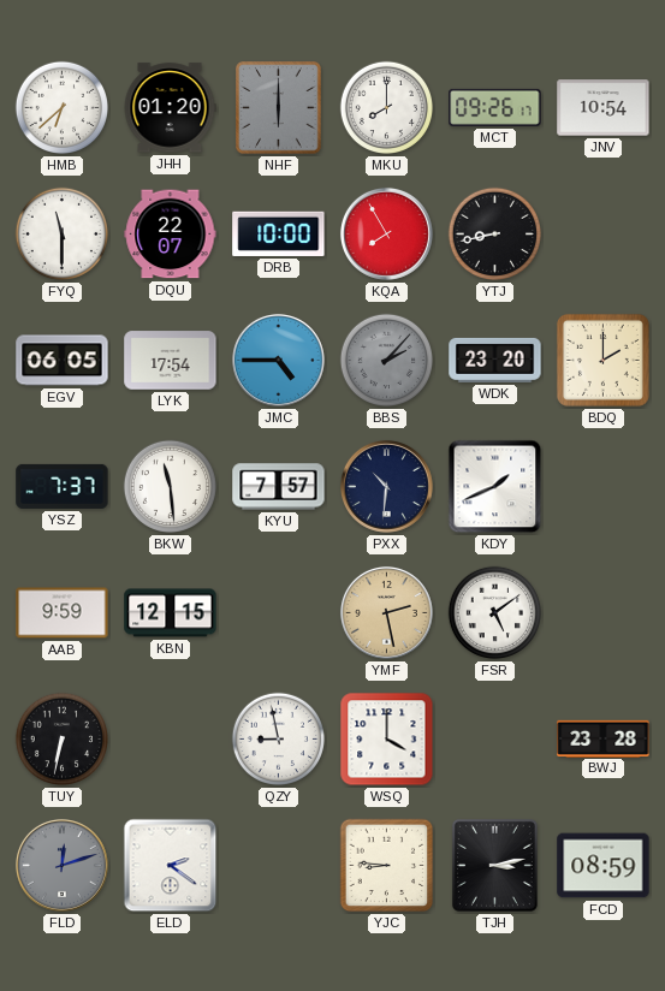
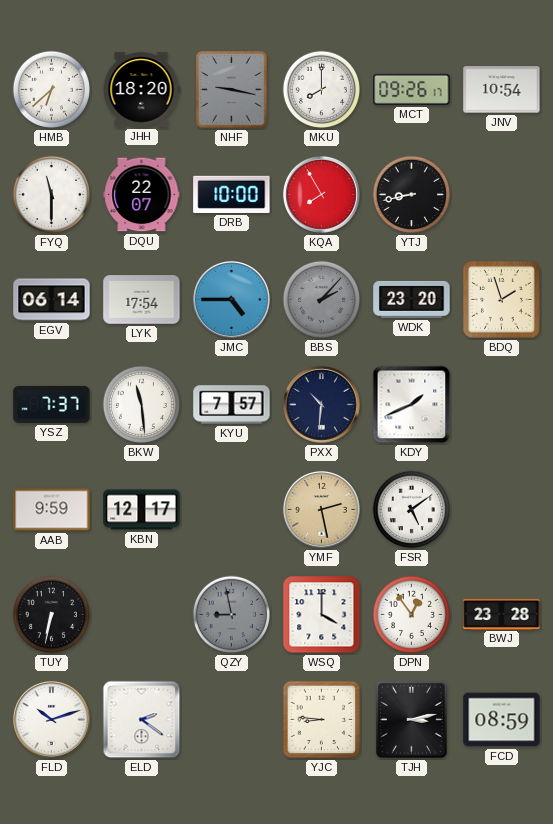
JHH: 01:20 -> 18:20
NHF: 6:00 -> 9:17
EGV: 06:05 -> 06:14
BDQ: 2:00 -> 1:57
KBN: 12:15 -> 12:17
QZY dial: white -> grey
DPN: none -> 12:54
FLD: 12:12 -> 10:12
FLD dial: grey -> white
